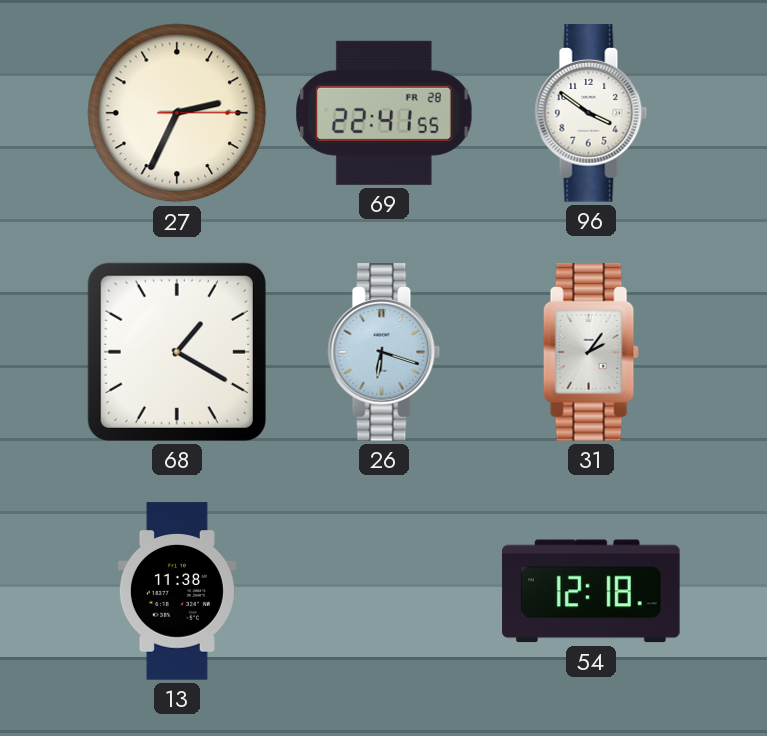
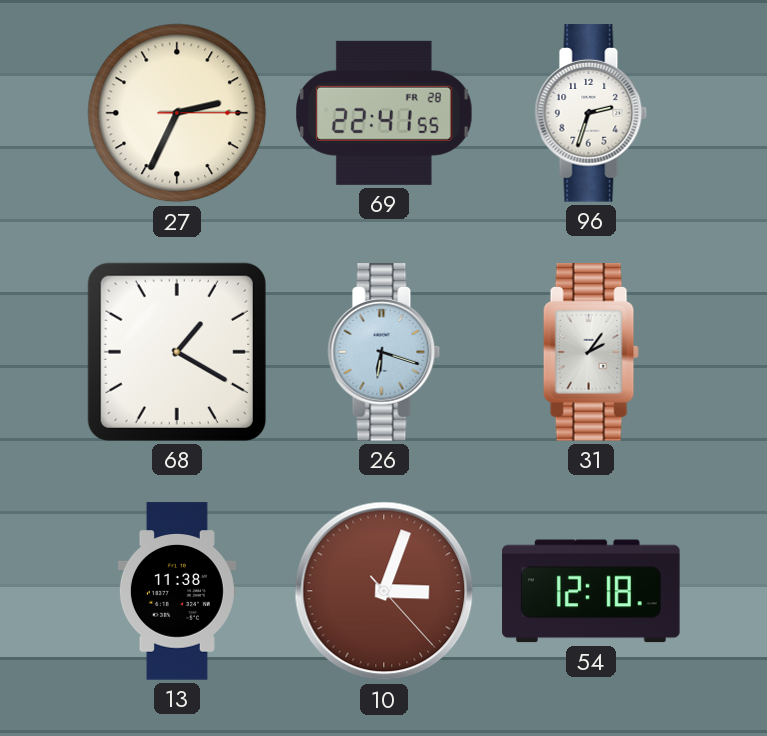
96: 3:51 -> 2:33
10: none -> 3:03
